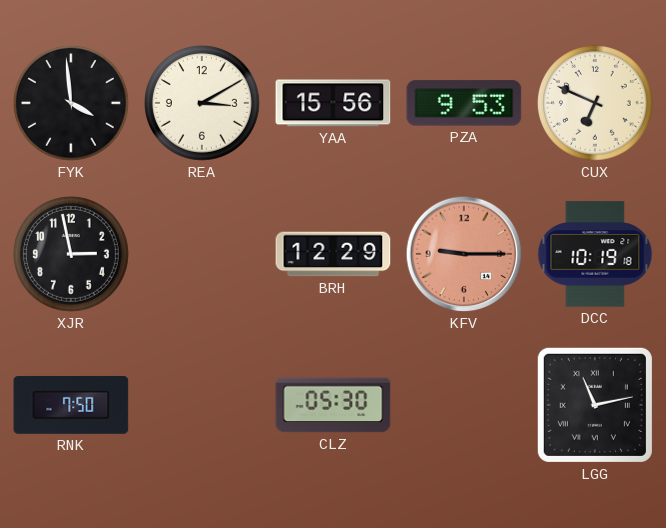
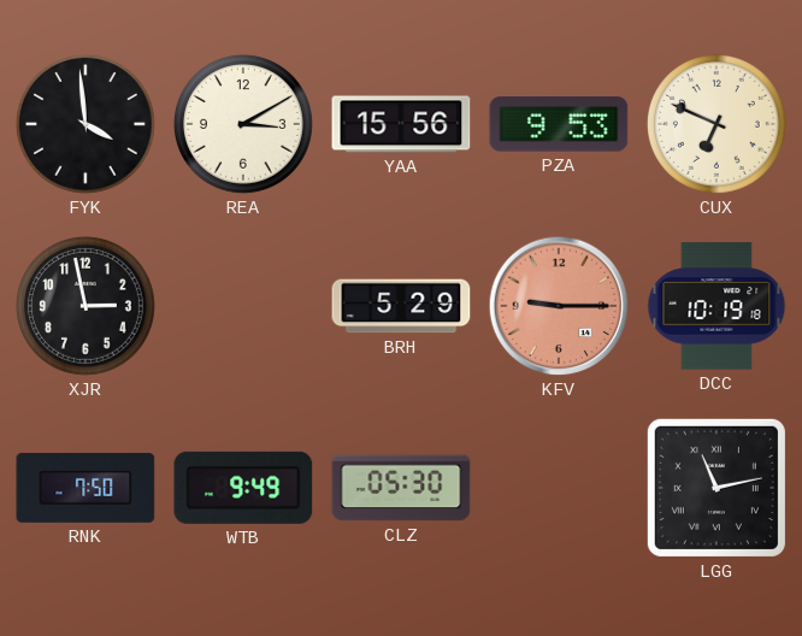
BRH: 12:29 -> 5:29
WTB: none -> 9:49
